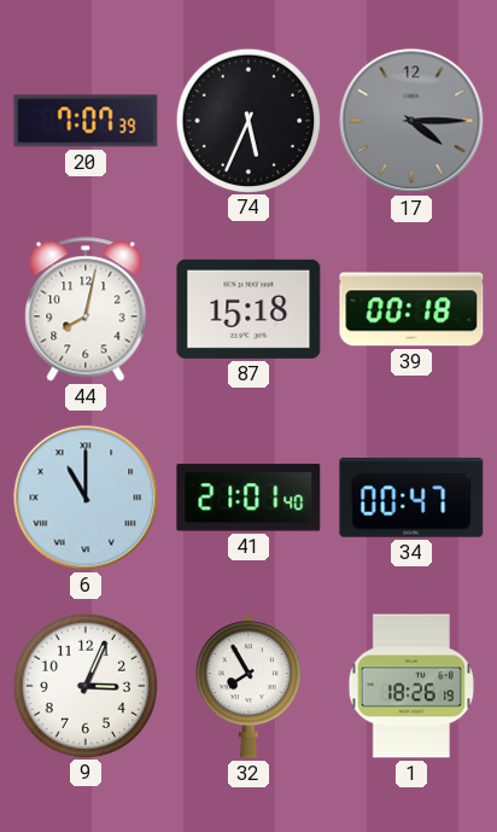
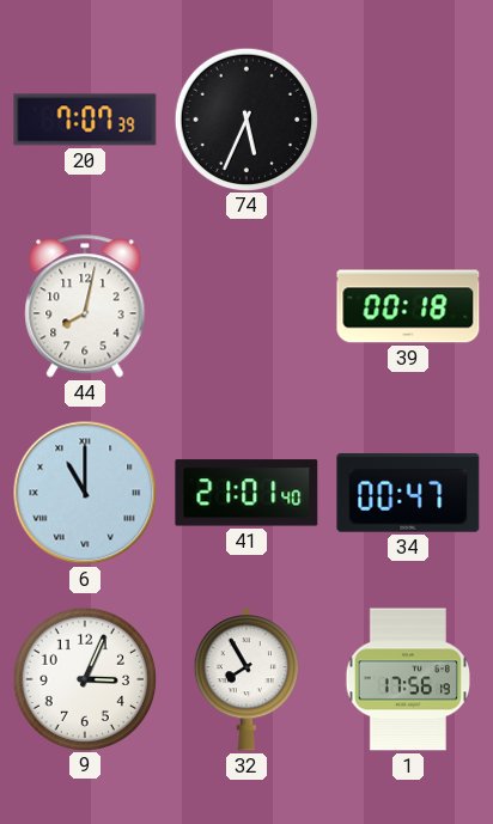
17: 4:15 -> none
87: 15:18 -> none
1: 18:26 -> 17:56
